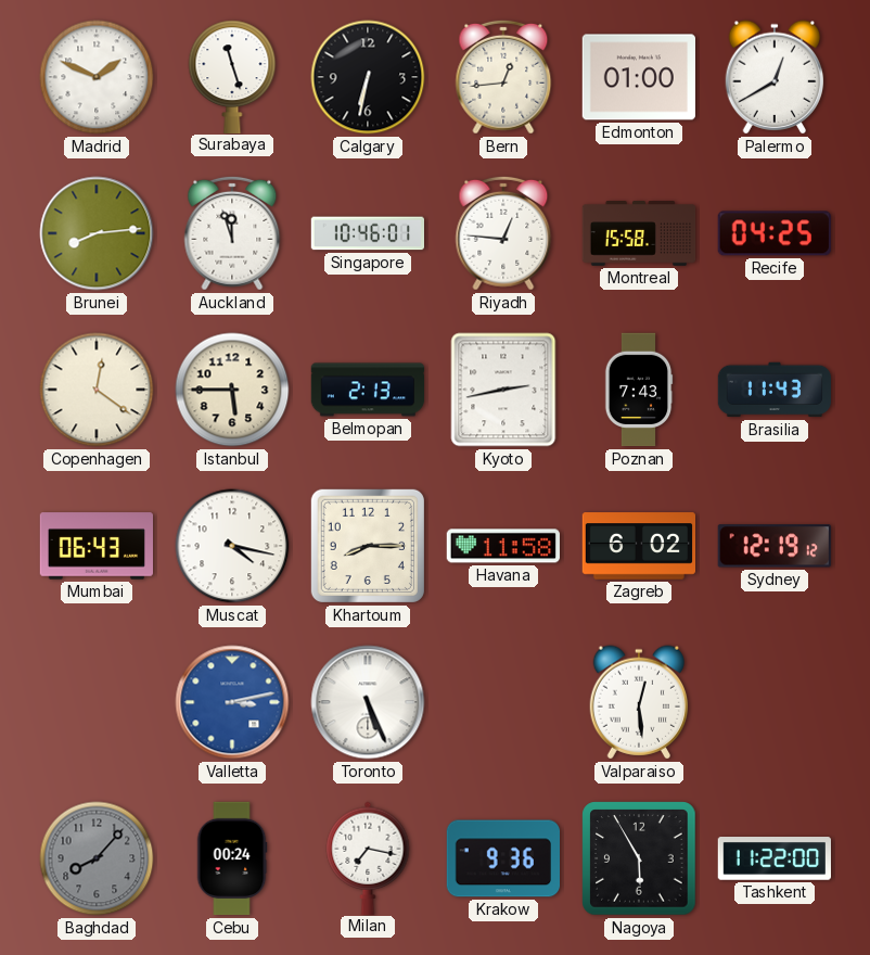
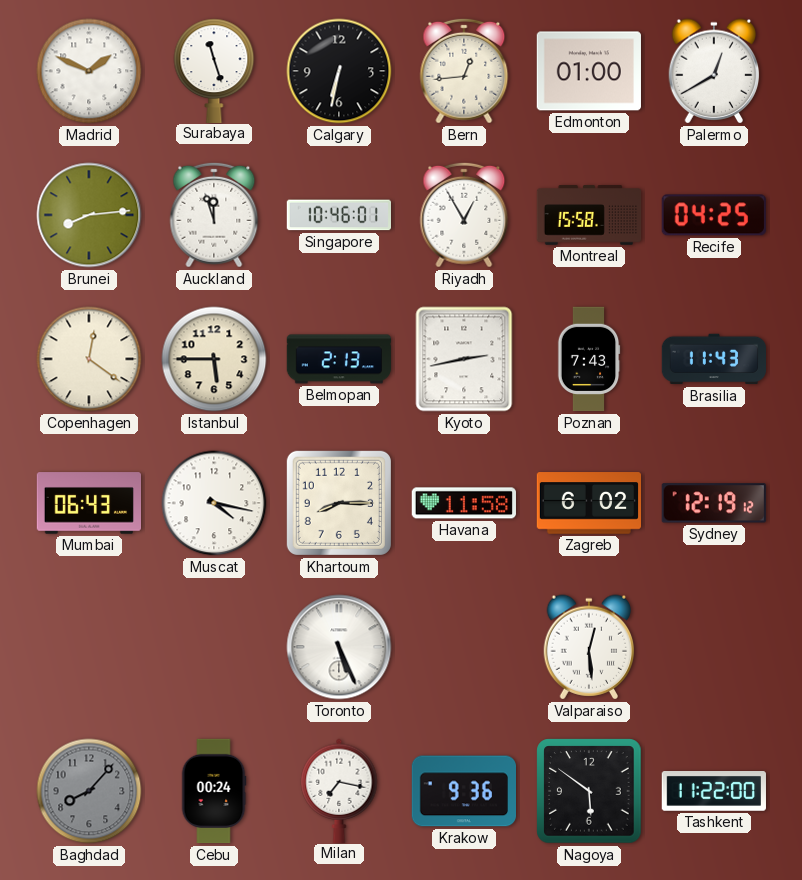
Riyadh: 12:46 -> 12:55
Valletta: 3:13 -> none
Nagoya: 5:55 -> 5:51
